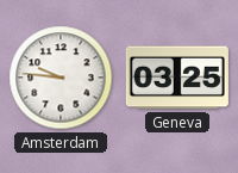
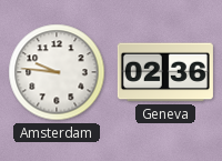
Geneva: 03:25 -> 02:36
